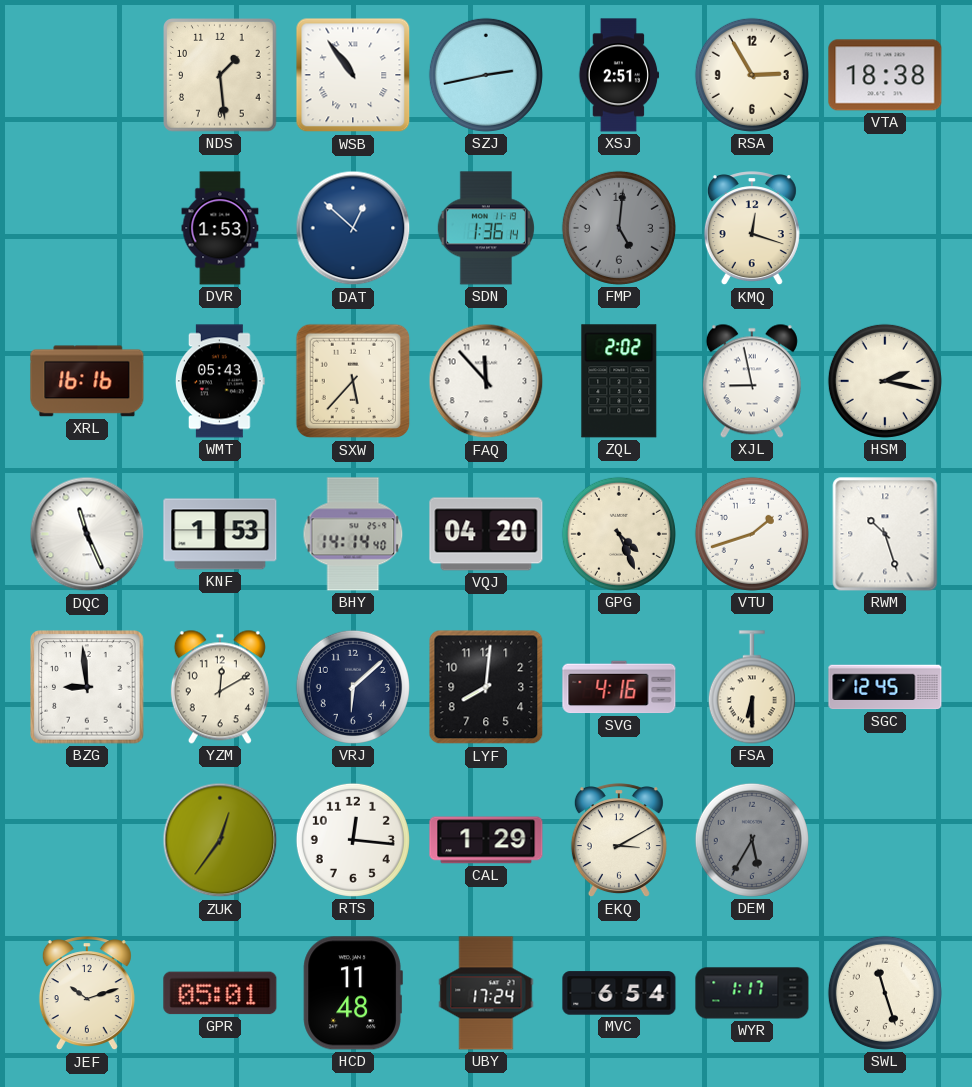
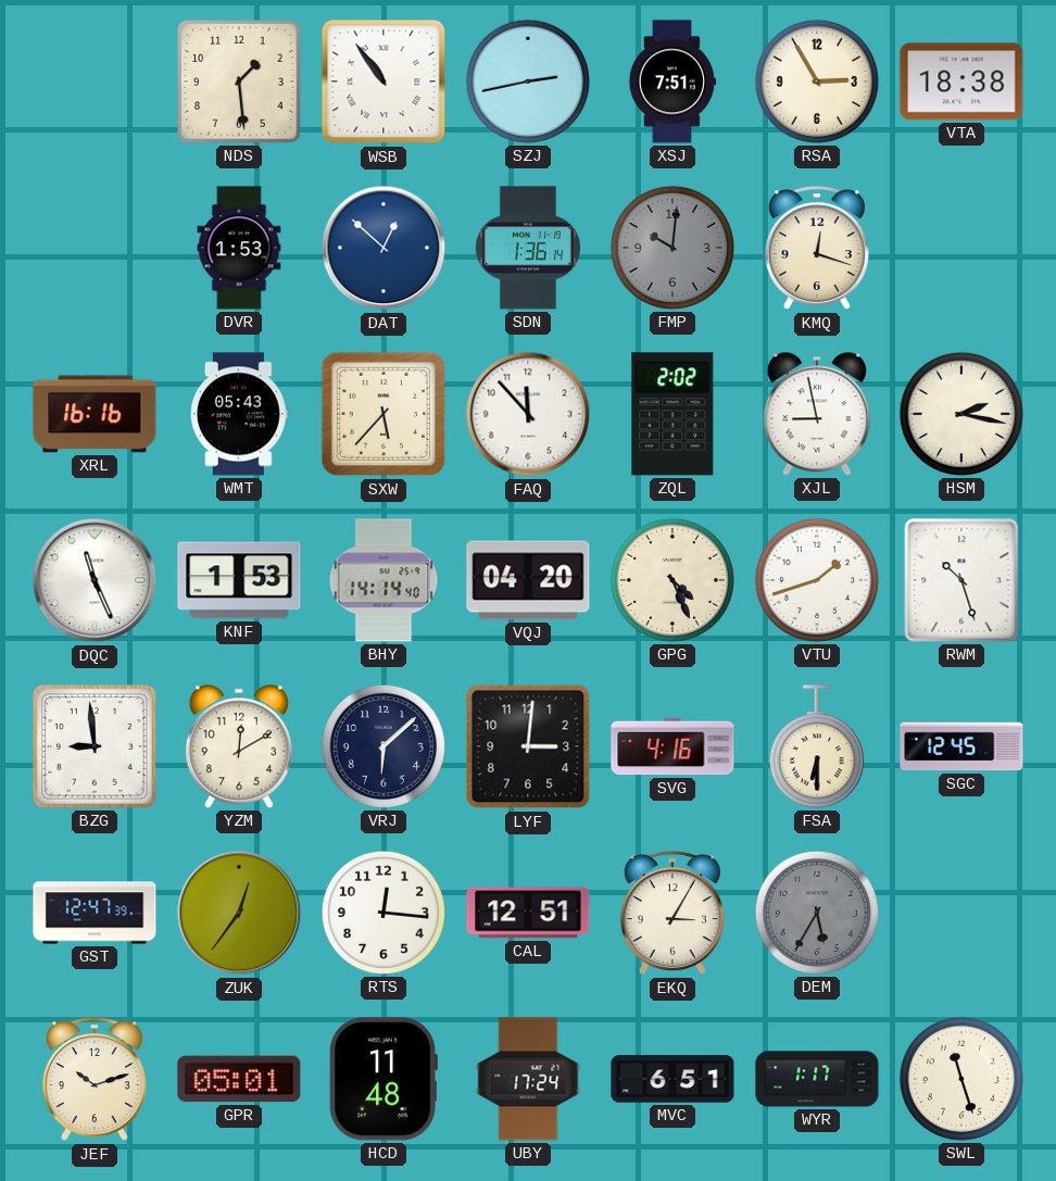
XSJ: 2:51 -> 7:51
FMP: 5:01 -> 10:01
LYF: 8:01 -> 3:01
GST: none -> 12:47
CAL: 1:29 -> 12:51
EKQ: 3:10 -> 3:05
MVC: 6:54 -> 6:51
